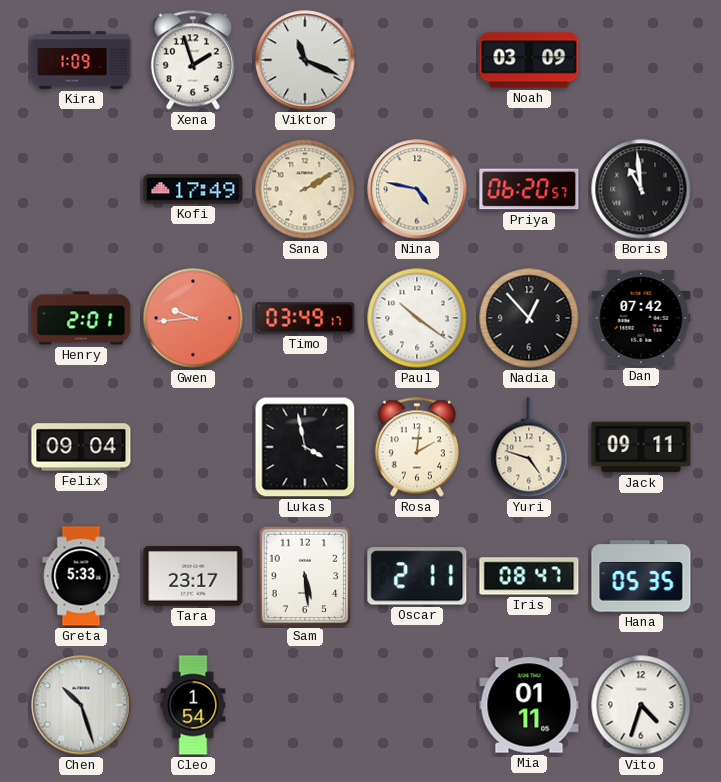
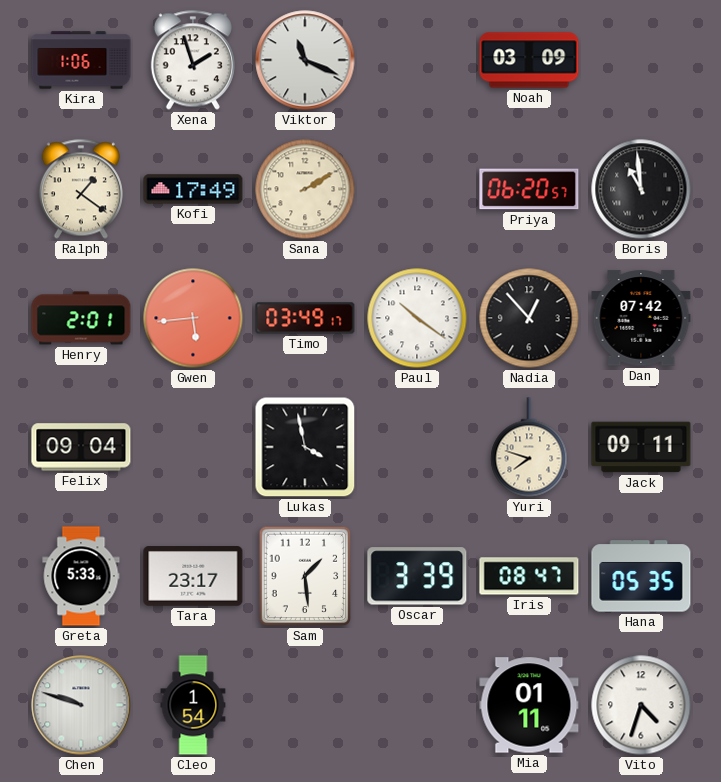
Kira: 1:09 -> 1:06
Ralph: none -> 1:21
Nina: 4:47 -> none
Gwen: 9:44 -> 5:44
Rosa: 2:01 -> none
Yuri: 4:48 -> 7:48
Sam: 5:29 -> 1:29
Oscar: 2:11 -> 3:39
Chen: 10:27 -> 9:48
